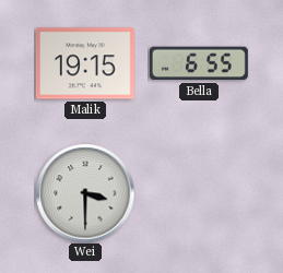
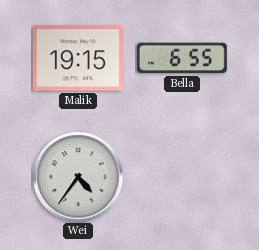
Wei: 3:30 -> 4:36
